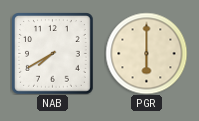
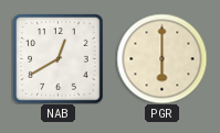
NAB: 7:40 -> 12:40
